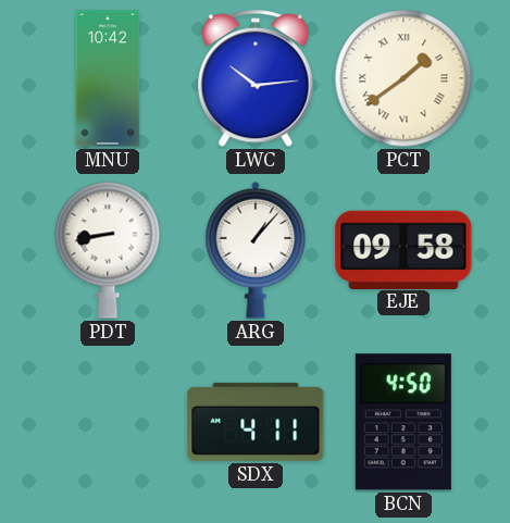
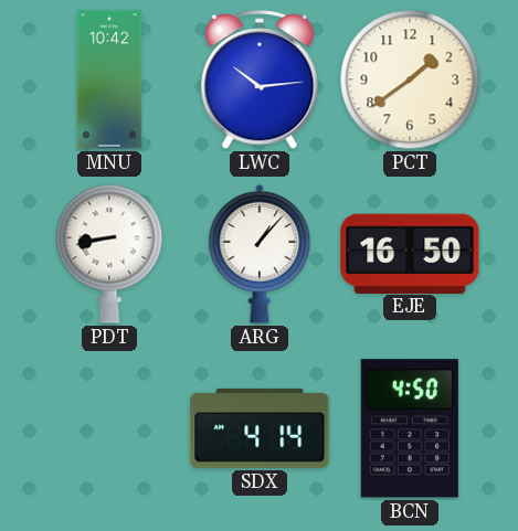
PCT numerals: Roman -> Arabic
EJE: 09:58 -> 16:50
SDX: 4:11 -> 4:14
